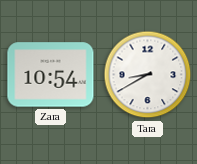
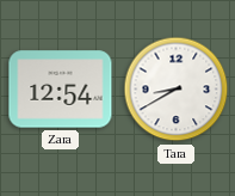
Zara: 10:54 -> 12:54
